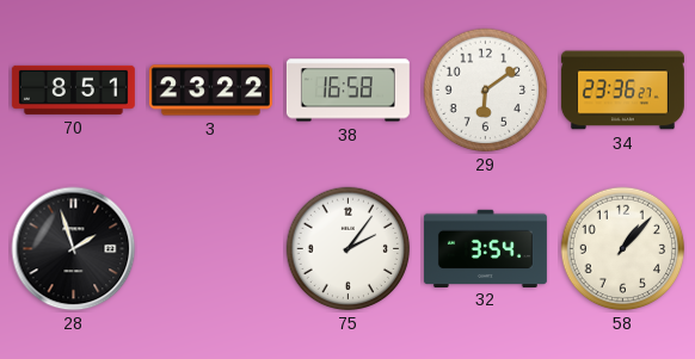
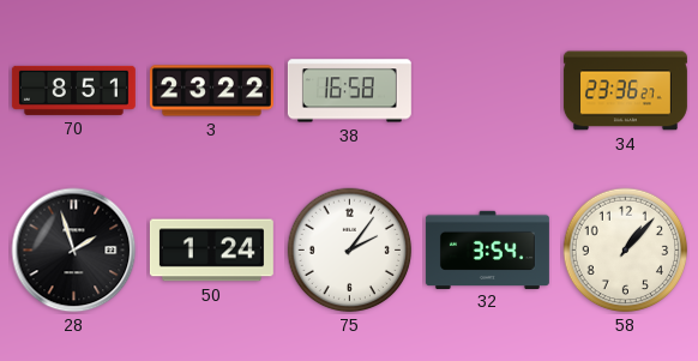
29: 6:09 -> none
50: none -> 1:24
